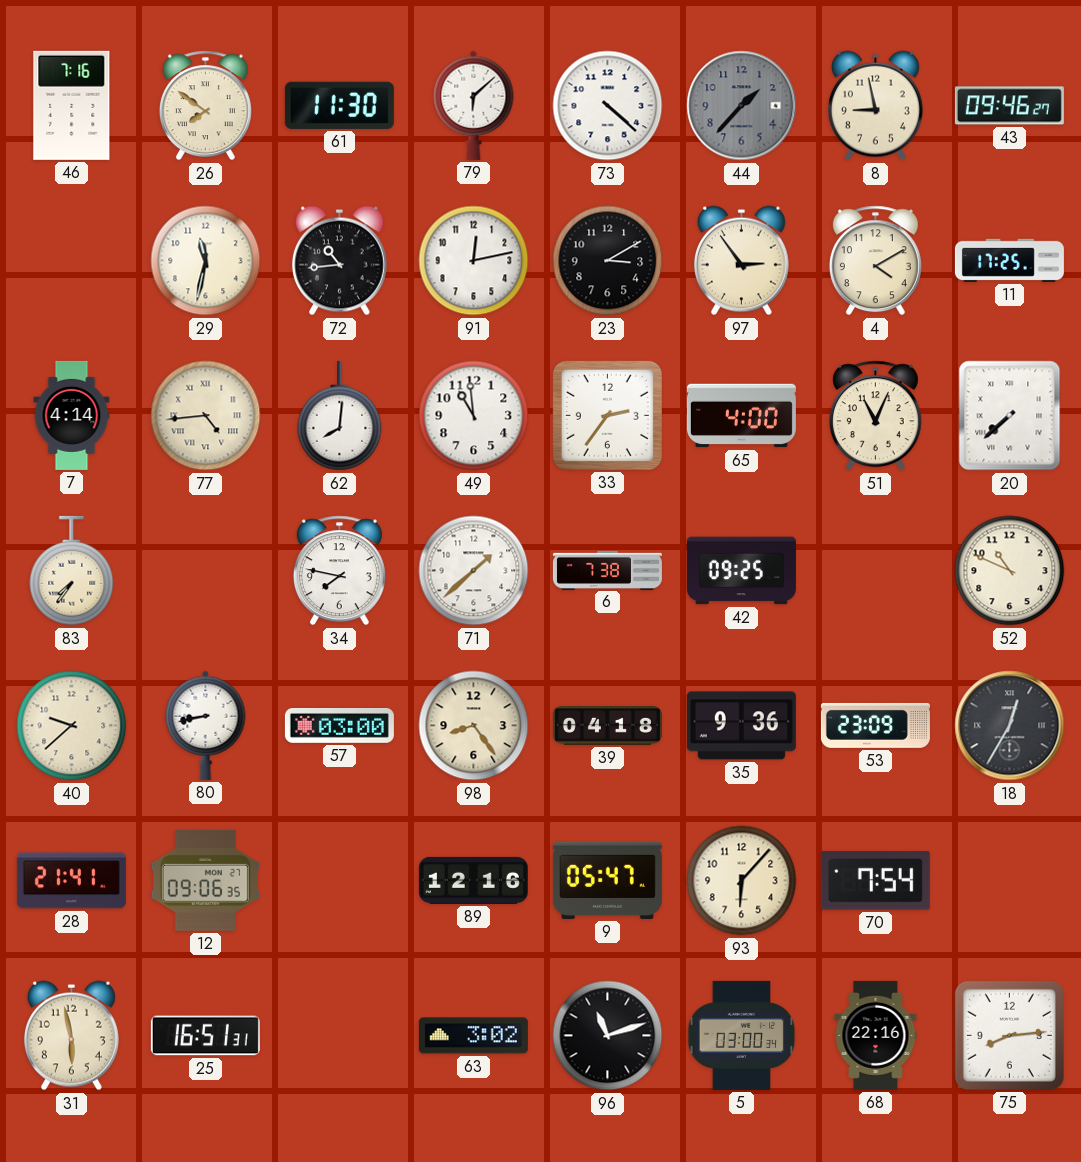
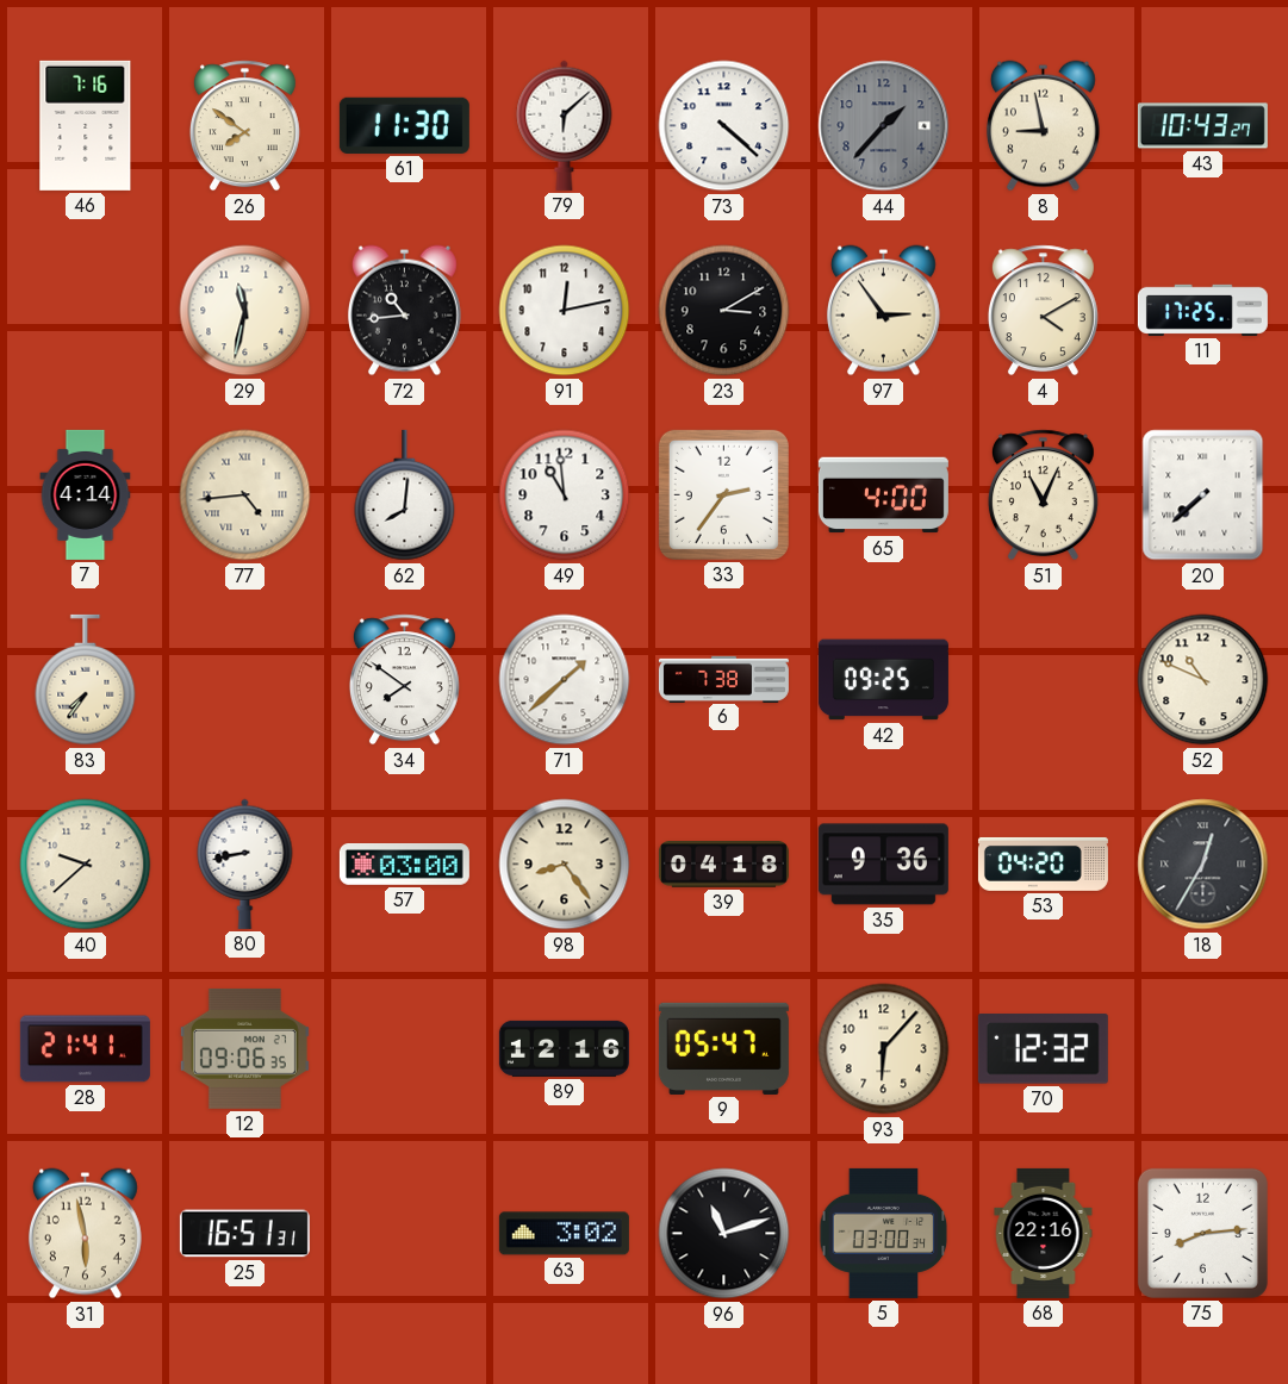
43: 09:46 -> 10:43
34: 7:47 -> 7:51
53: 23:09 -> 04:20
70: 7:54 -> 12:32
